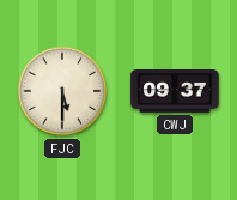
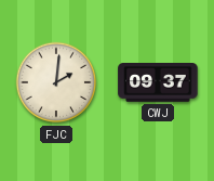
FJC: 5:30 -> 2:01
